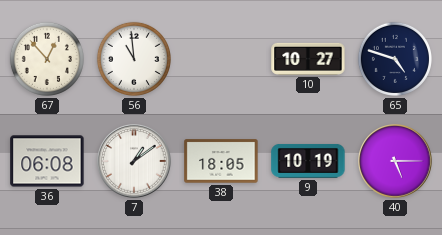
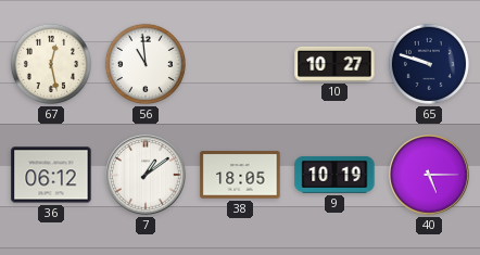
67: 12:53 -> 12:28
65: 4:48 -> 9:48
36: 06:08 -> 06:12
